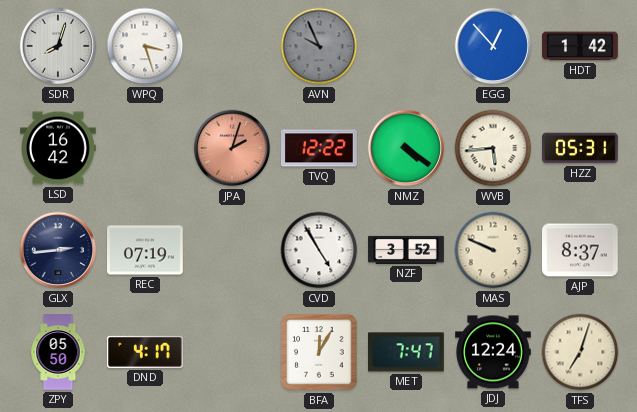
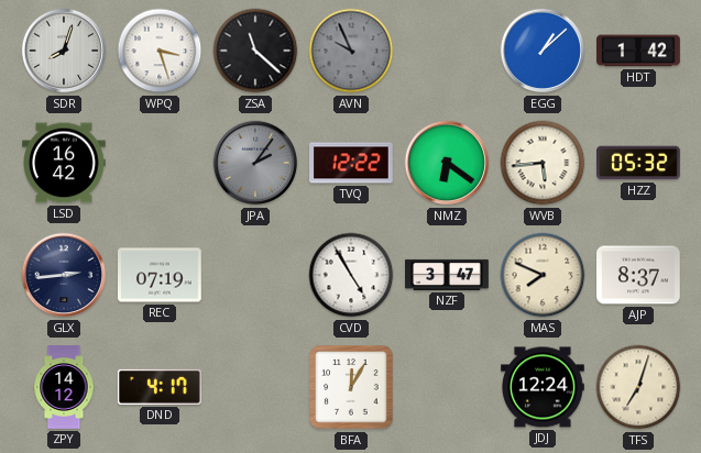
ZSA: none -> 11:22
EGG: 12:53 -> 1:08
JPA: 2:03 -> 2:06
JPA dial: salmon -> grey
NMZ: 4:21 -> 6:21
HZZ: 05:31 -> 05:32
NZF: 3:52 -> 3:47
MAS: 9:49 -> 7:49
ZPY: 05:50 -> 14:12
MET: 7:47 -> none
